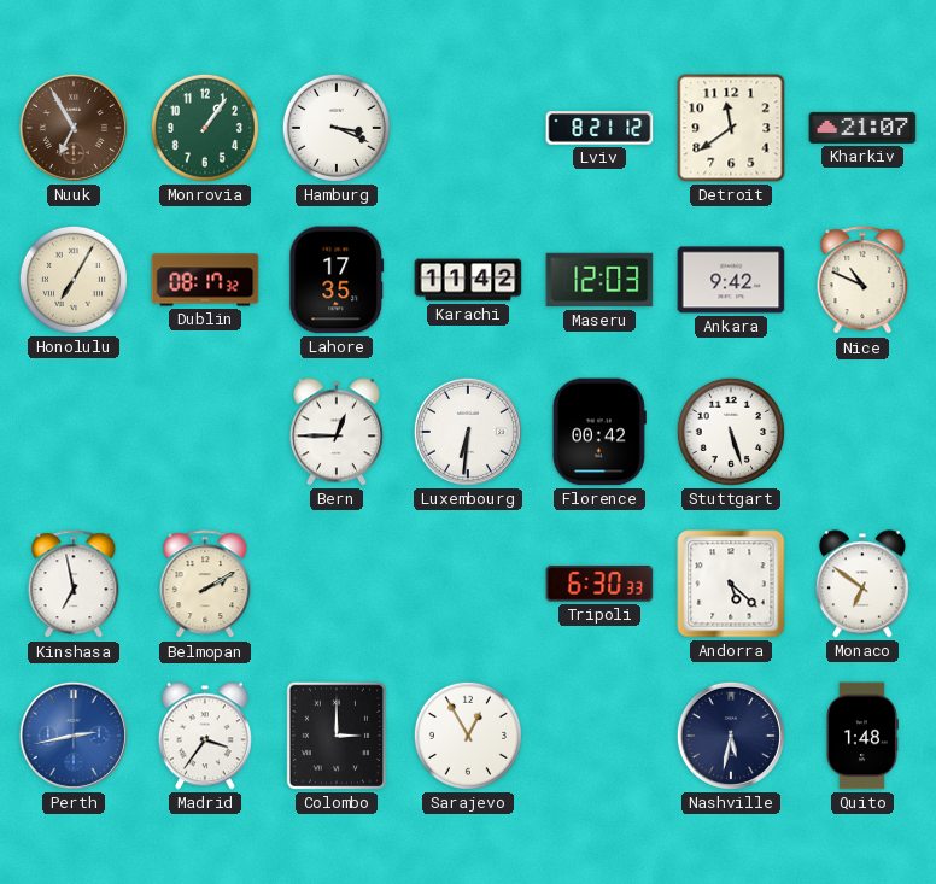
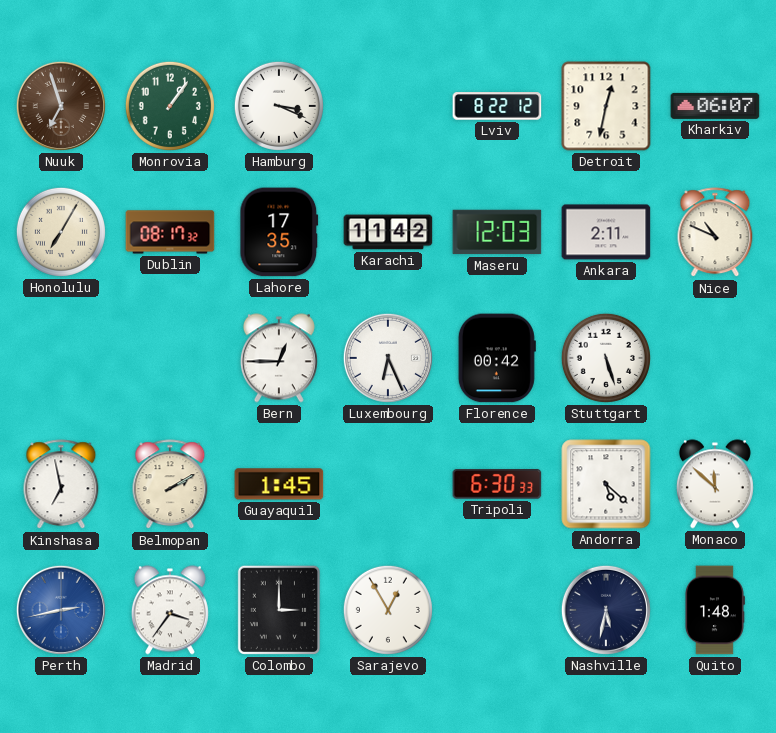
Nuuk: 6:55 -> 6:57
Lviv: 8:21 -> 8:22
Detroit: 11:39 -> 12:32
Kharkiv: 21:07 -> 06:07
Ankara: 9:42 -> 2:11
Luxembourg: 6:31 -> 6:26
Guayaquil: none -> 1:45
Monaco: 6:51 -> 11:52
